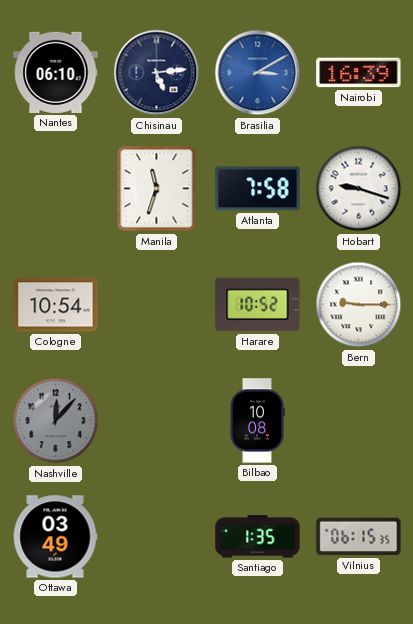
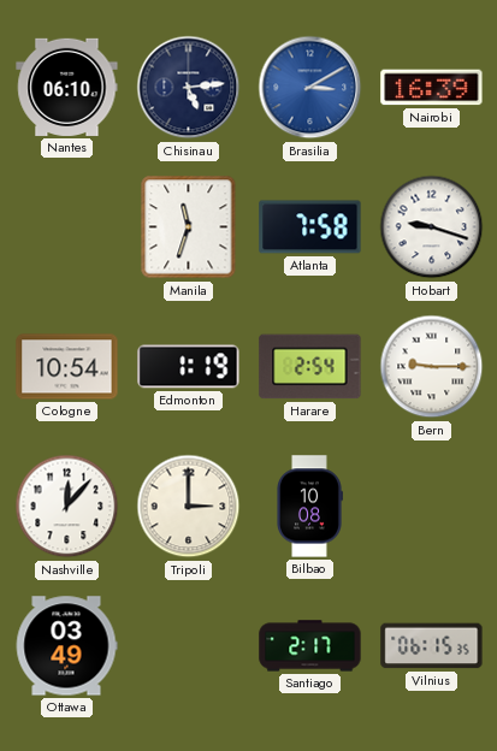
Edmonton: none -> 1:19
Harare: 10:52 -> 2:54
Nashville dial: grey -> white
Tripoli: none -> 3:00
Santiago: 1:35 -> 2:17
